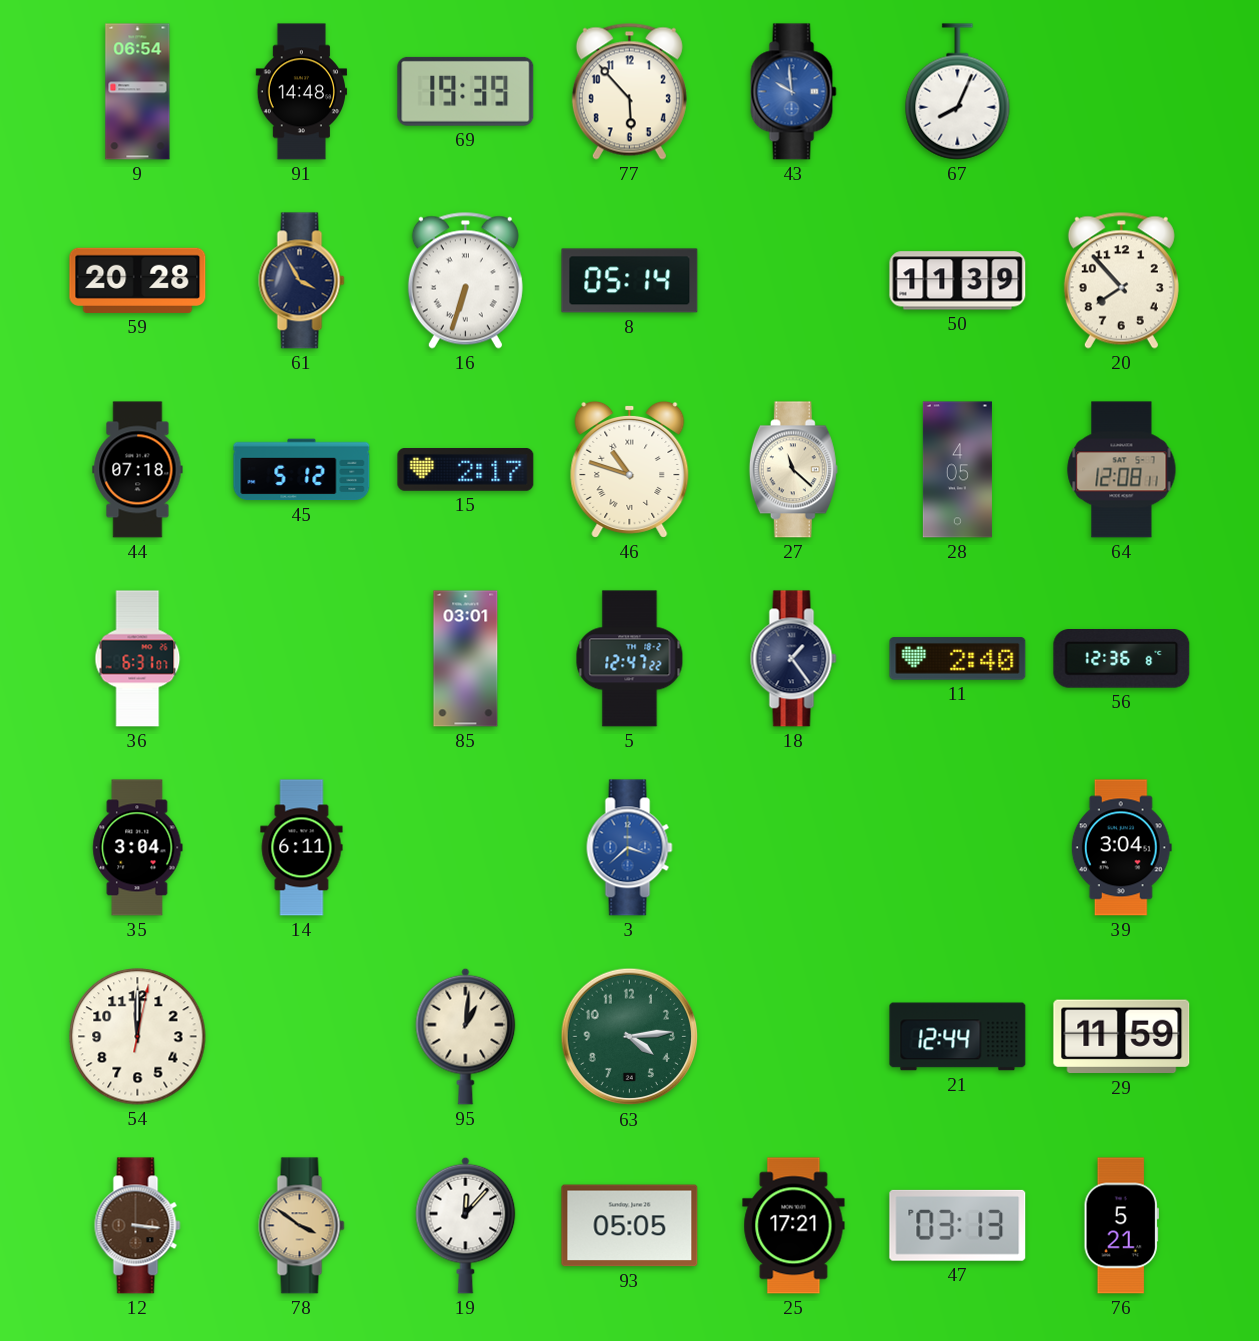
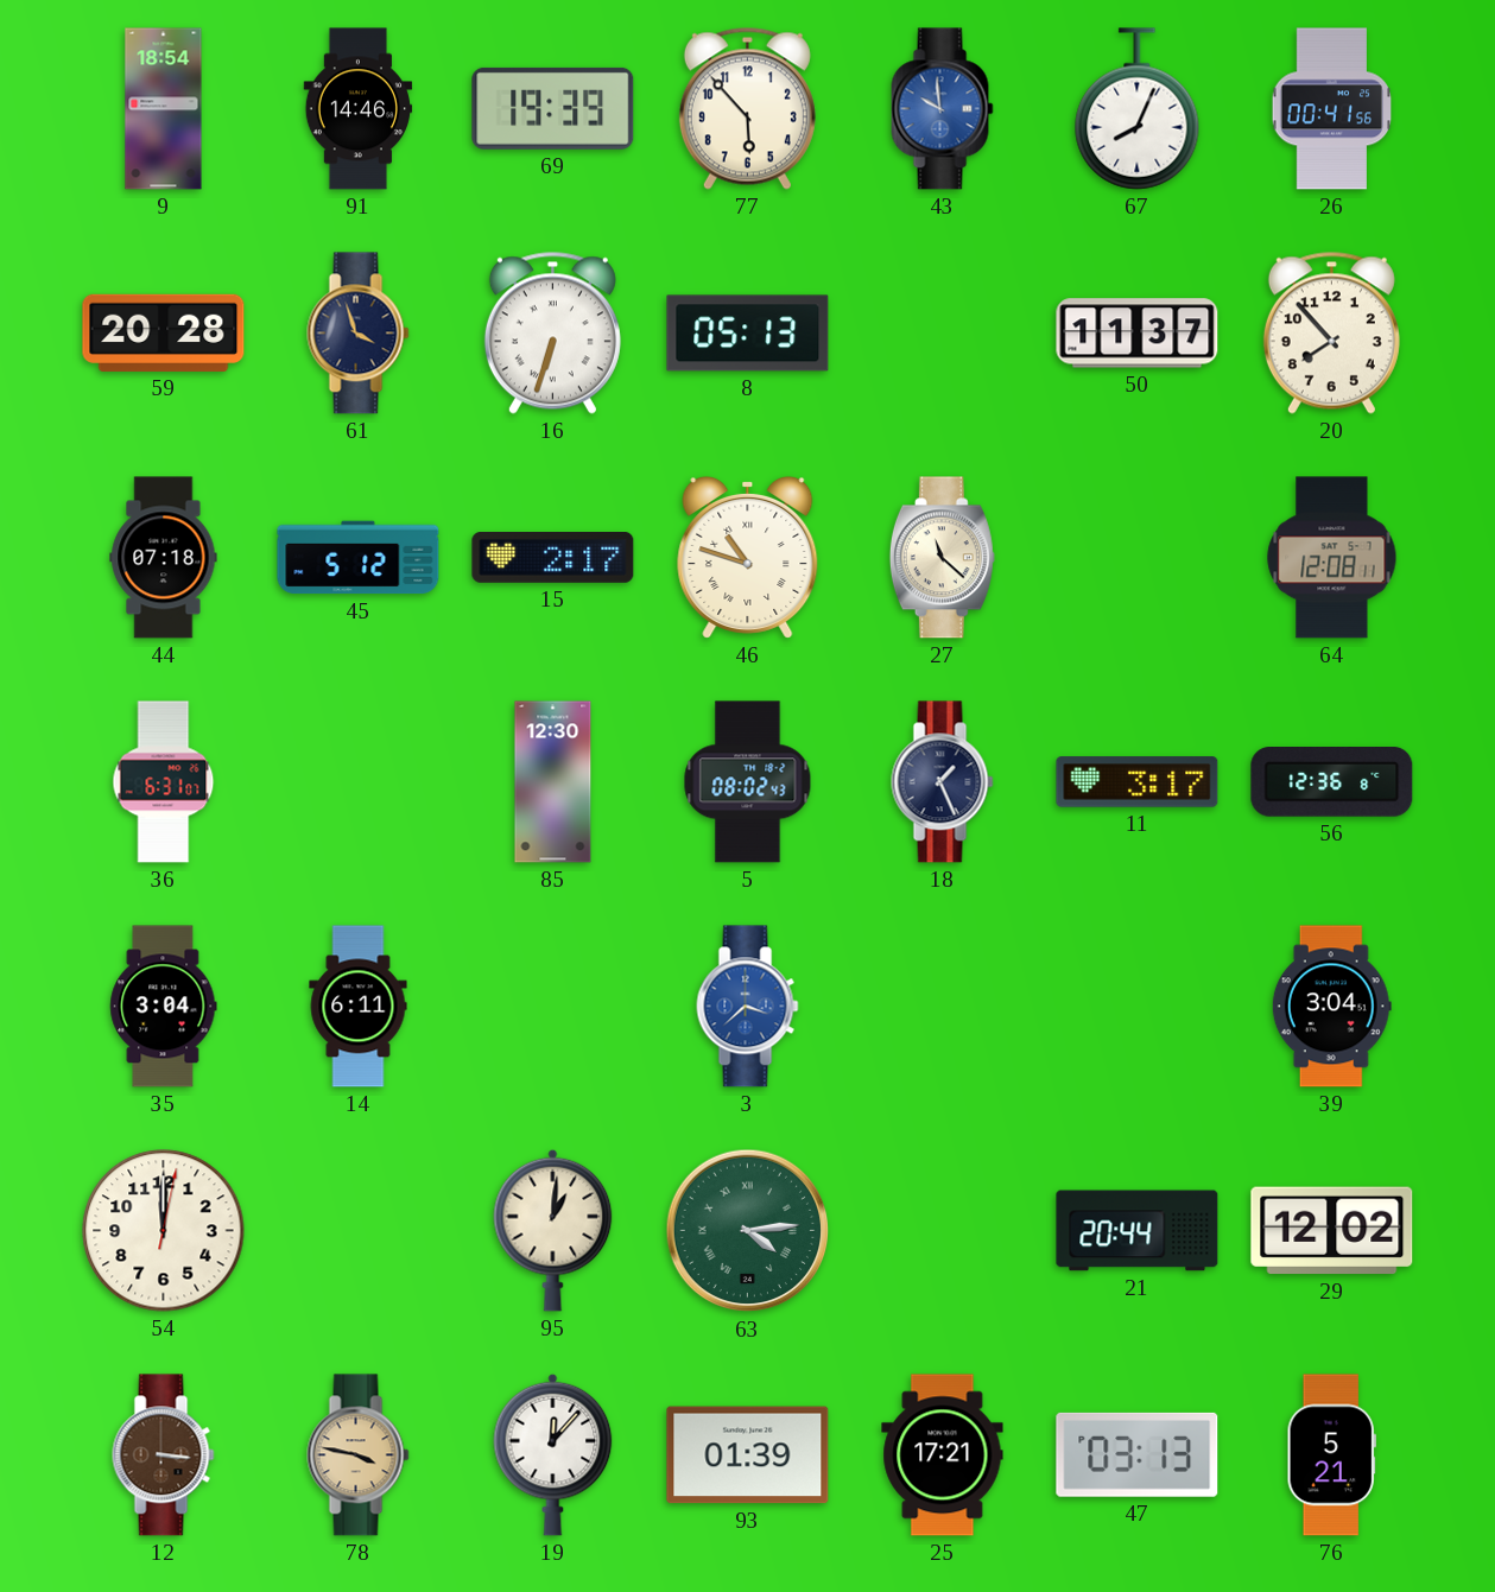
9: 06:54 -> 18:54
91: 14:48 -> 14:46
26: none -> 00:41
61: 3:55 -> 3:57
8: 05:14 -> 05:13
50: 11:39 -> 11:37
28: 4:05 -> none
85: 03:01 -> 12:30
5: 12:47 -> 08:02
18: 1:24 -> 1:26
11: 2:40 -> 3:17
63 numerals: Arabic -> Roman
21: 12:44 -> 20:44
29: 11:59 -> 12:02
78: 3:51 -> 3:47
93: 05:05 -> 01:39
